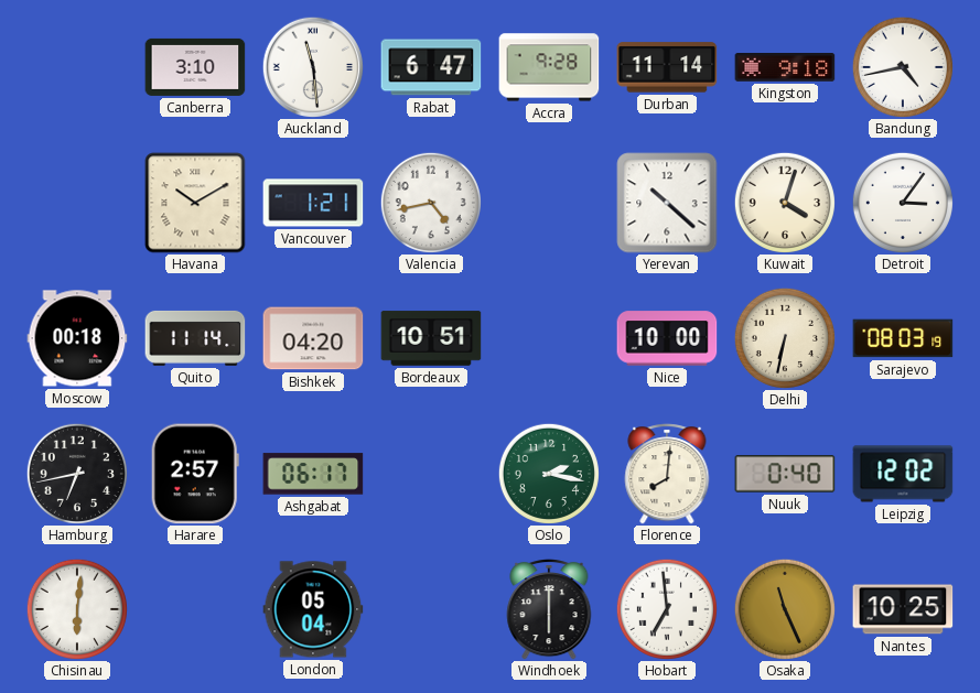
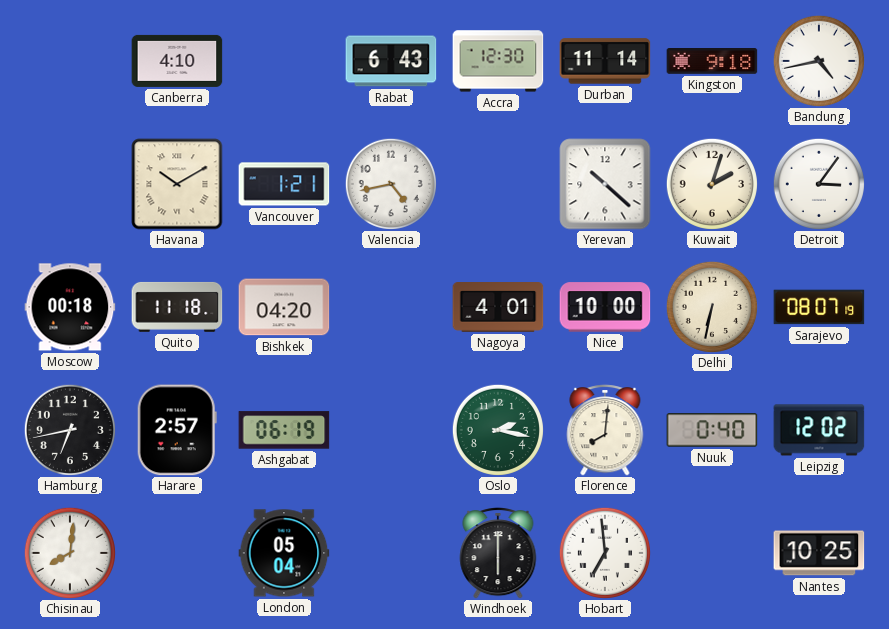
Canberra: 3:10 -> 4:10
Auckland: 11:29 -> none
Rabat: 6:47 -> 6:43
Accra: 9:28 -> 12:30
Kuwait: 4:03 -> 2:03
Quito: 11:14 -> 11:18
Bordeaux: 10:51 -> none
Nagoya: none -> 4:01
Sarajevo: 08:03 -> 08:07
Ashgabat: 06:17 -> 06:19
Chisinau: 6:01 -> 8:01
Osaka: 11:26 -> none
